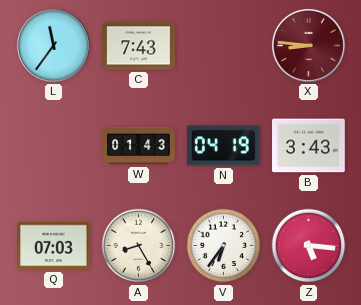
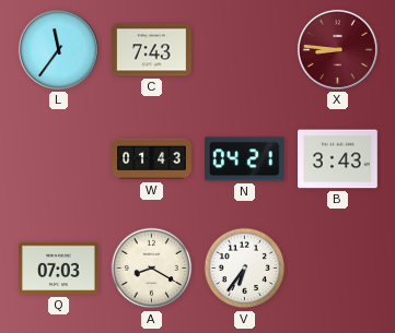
N: 04:19 -> 04:21
A: 8:25 -> 8:20
Z: 5:16 -> none
